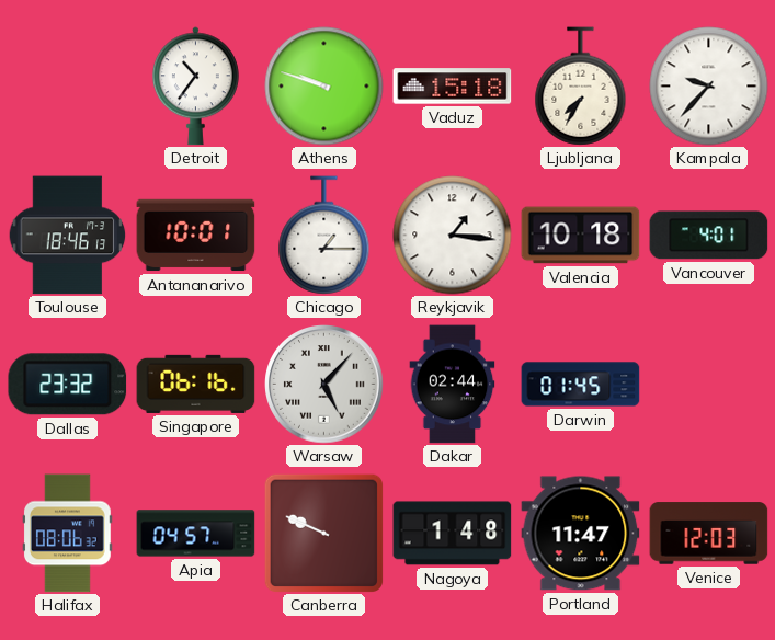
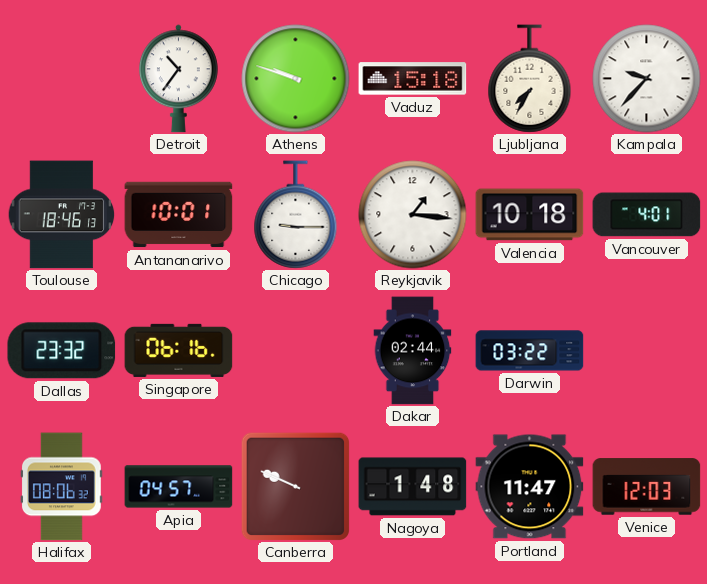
Chicago: 1:15 -> 9:15
Warsaw: 5:07 -> none
Darwin: 01:45 -> 03:22
